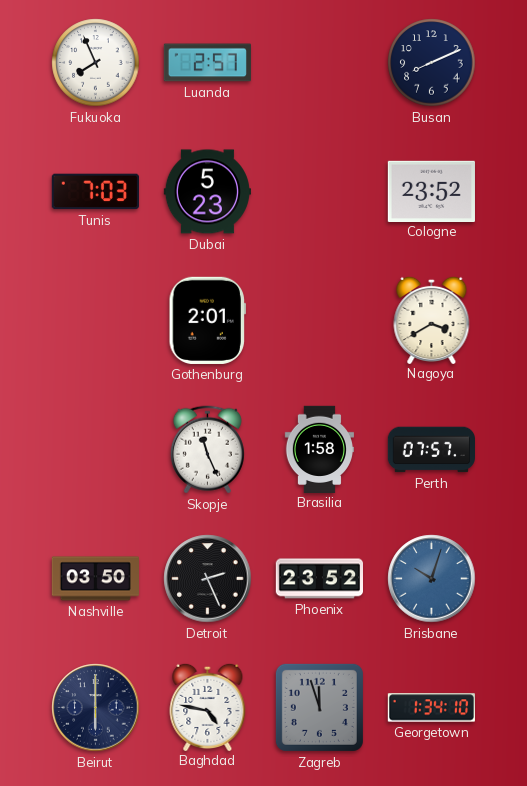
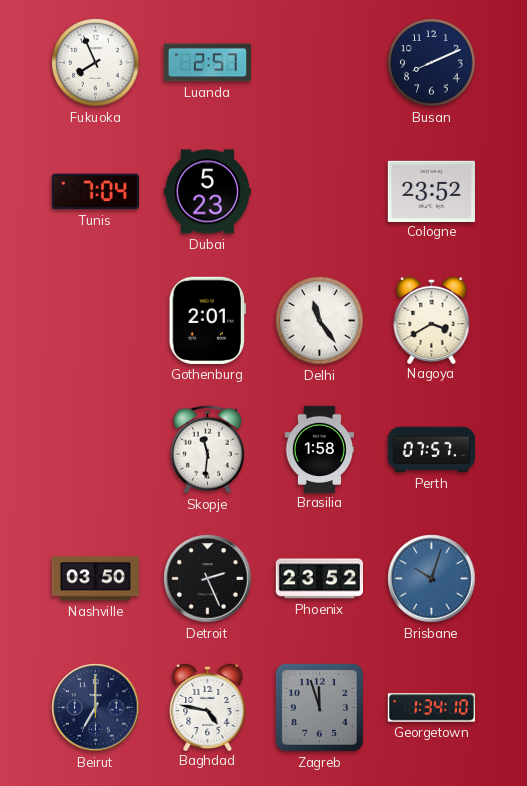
Tunis: 7:03 -> 7:04
Delhi: none -> 11:24
Skopje: 11:26 -> 11:31
Beirut: 6:00 -> 7:00
